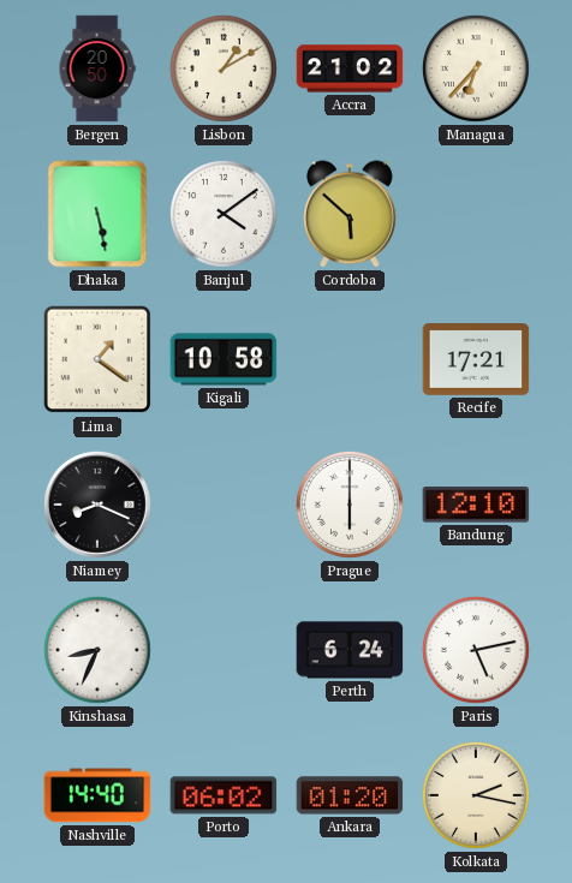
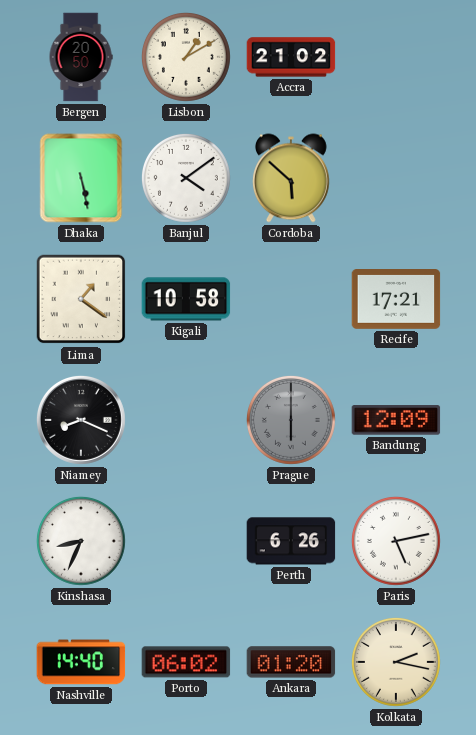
Managua: 6:37 -> none
Prague dial: white -> grey
Bandung: 12:10 -> 12:09
Perth: 6:24 -> 6:26
